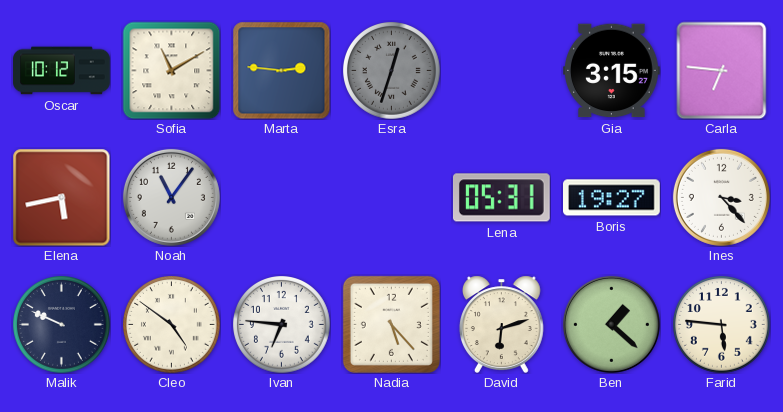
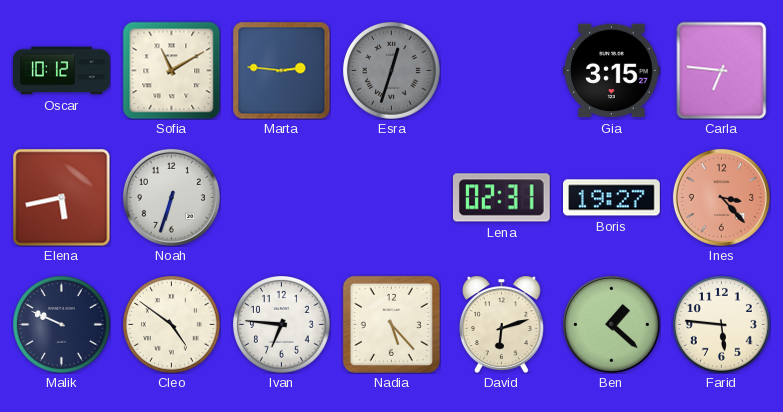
Noah: 11:06 -> 6:33
Lena: 05:31 -> 02:31
Ines dial: white -> salmon
